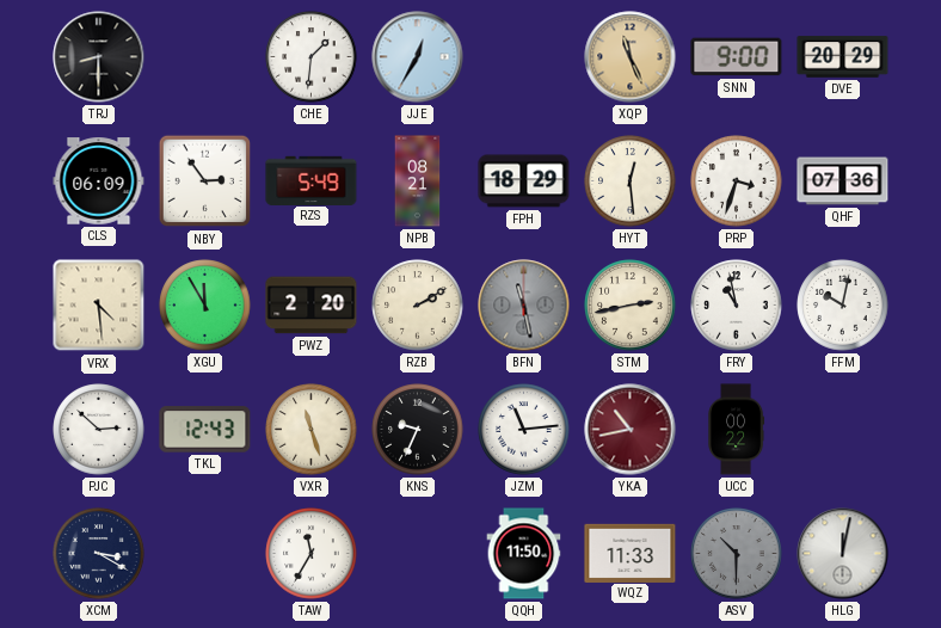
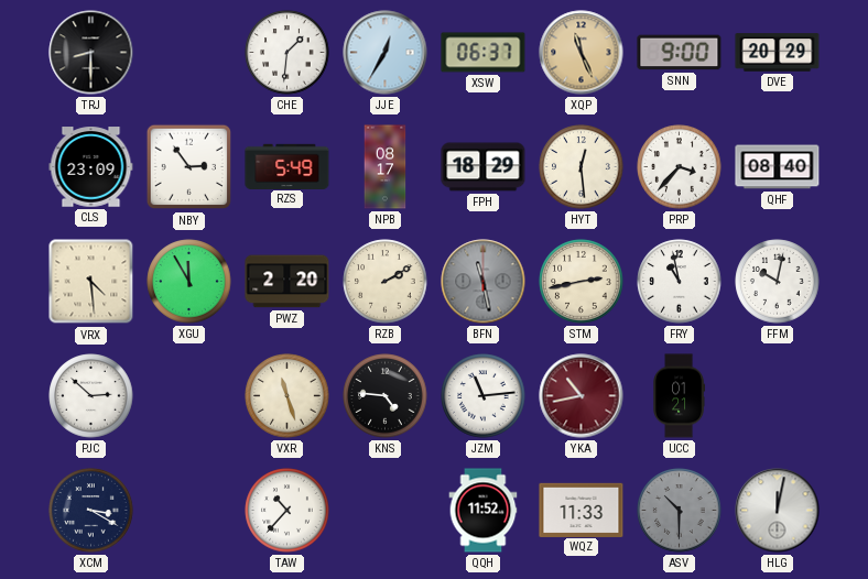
XSW: none -> 06:37
CLS: 06:09 -> 23:09
NPB: 08:21 -> 08:17
PRP: 3:33 -> 3:37
QHF: 07:36 -> 08:40
TKL: 12:43 -> none
KNS: 9:34 -> 4:46
UCC: 00:22 -> 01:21
TAW: 11:35 -> 10:37
QQH: 11:50 -> 11:52
